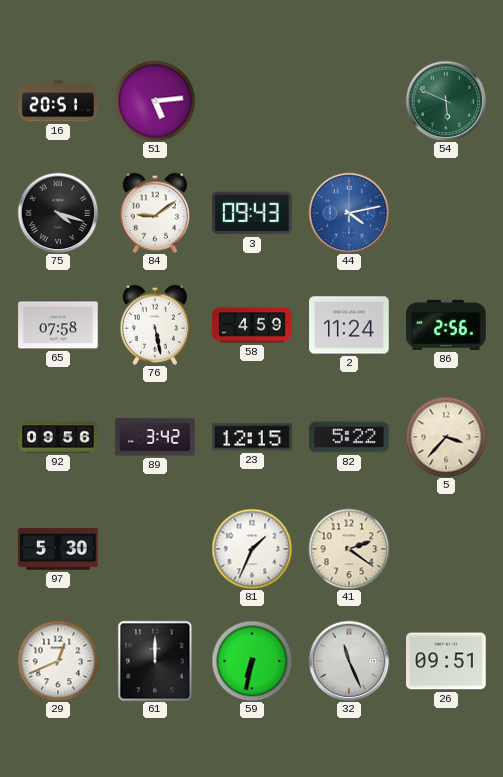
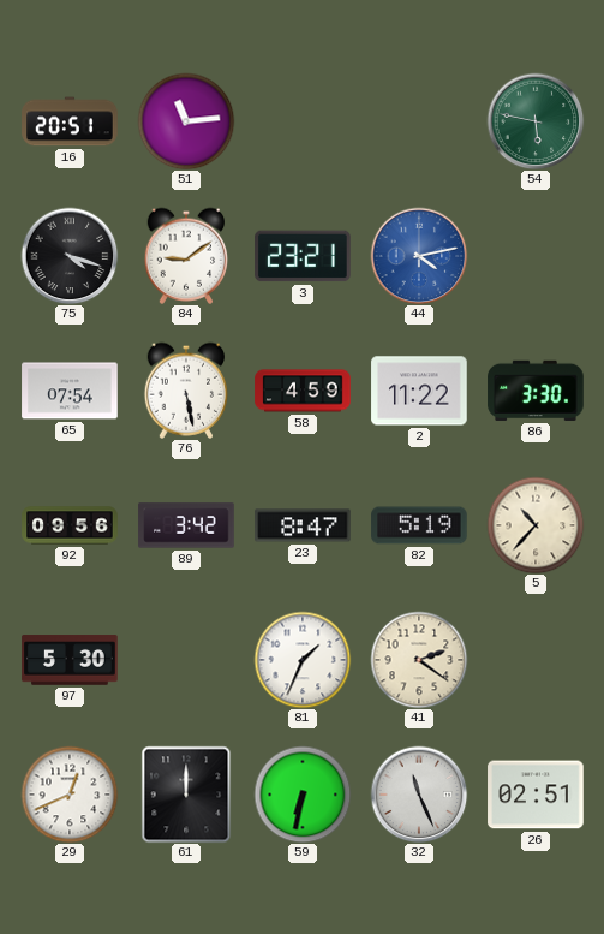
51: 5:14 -> 11:14
54: 5:49 -> 5:47
3: 09:43 -> 23:21
65: 07:58 -> 07:54
2: 11:24 -> 11:22
86: 2:56 -> 3:30
23: 12:15 -> 8:47
82: 5:22 -> 5:19
5: 3:37 -> 10:37
26: 09:51 -> 02:51
